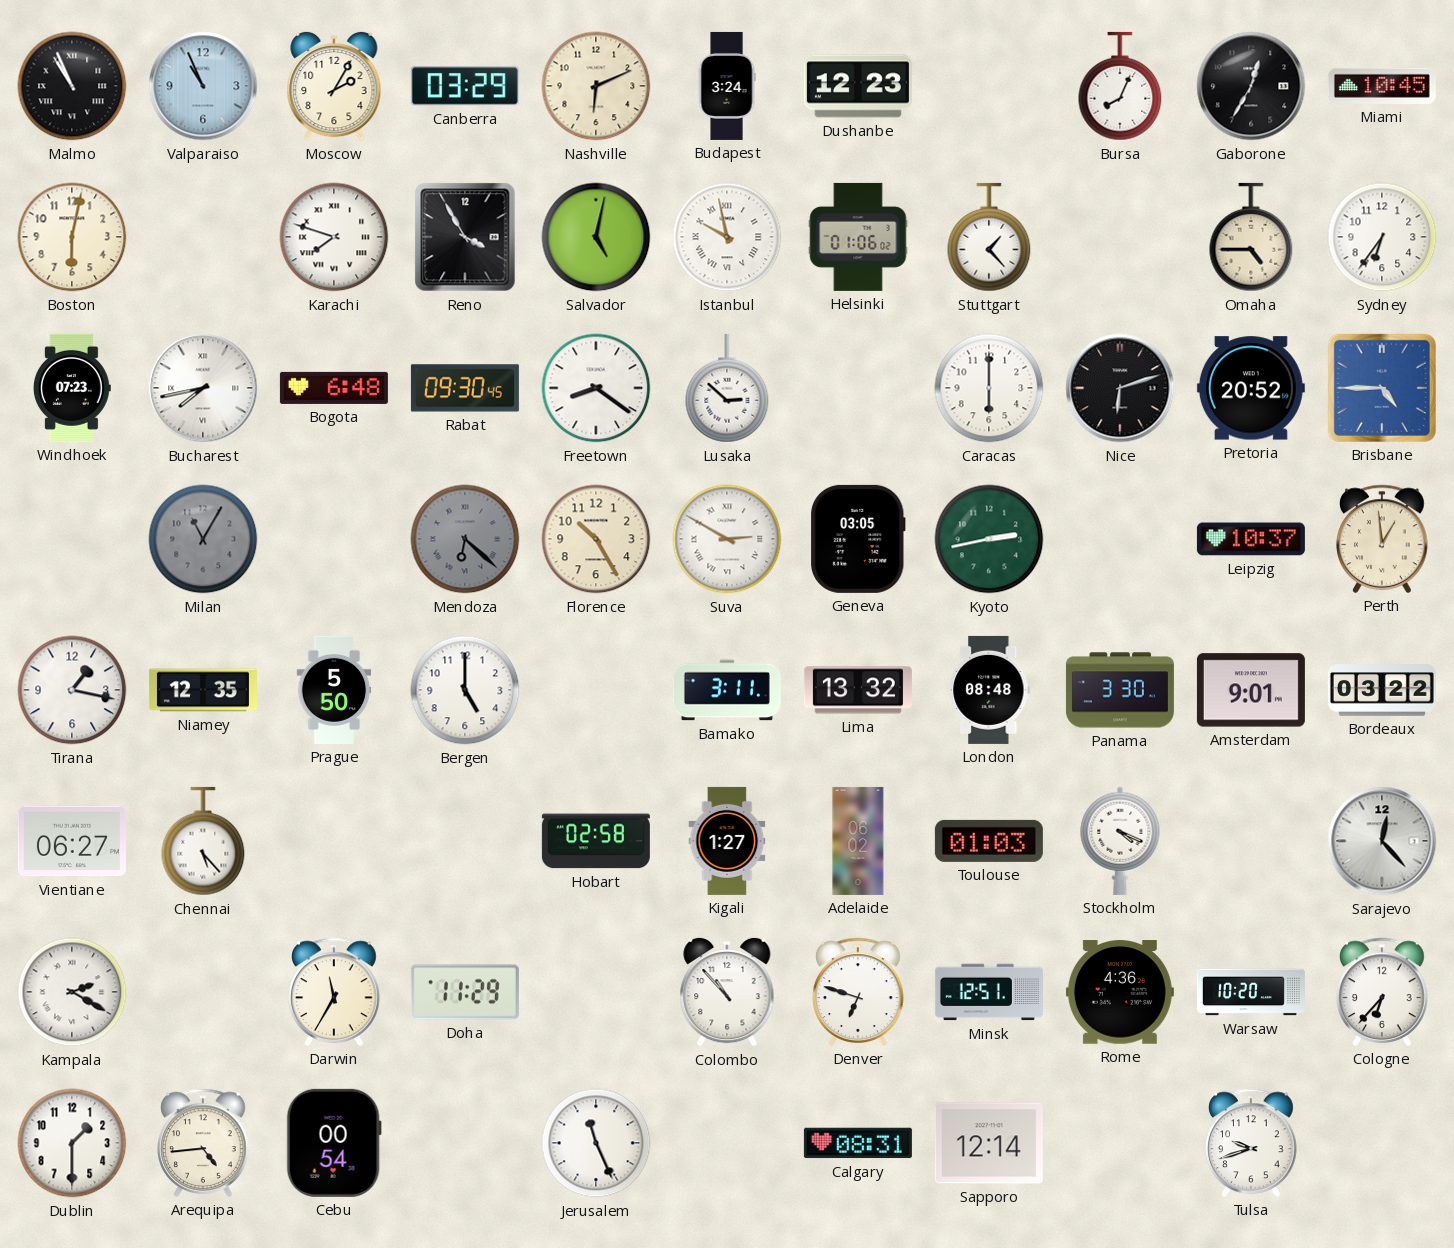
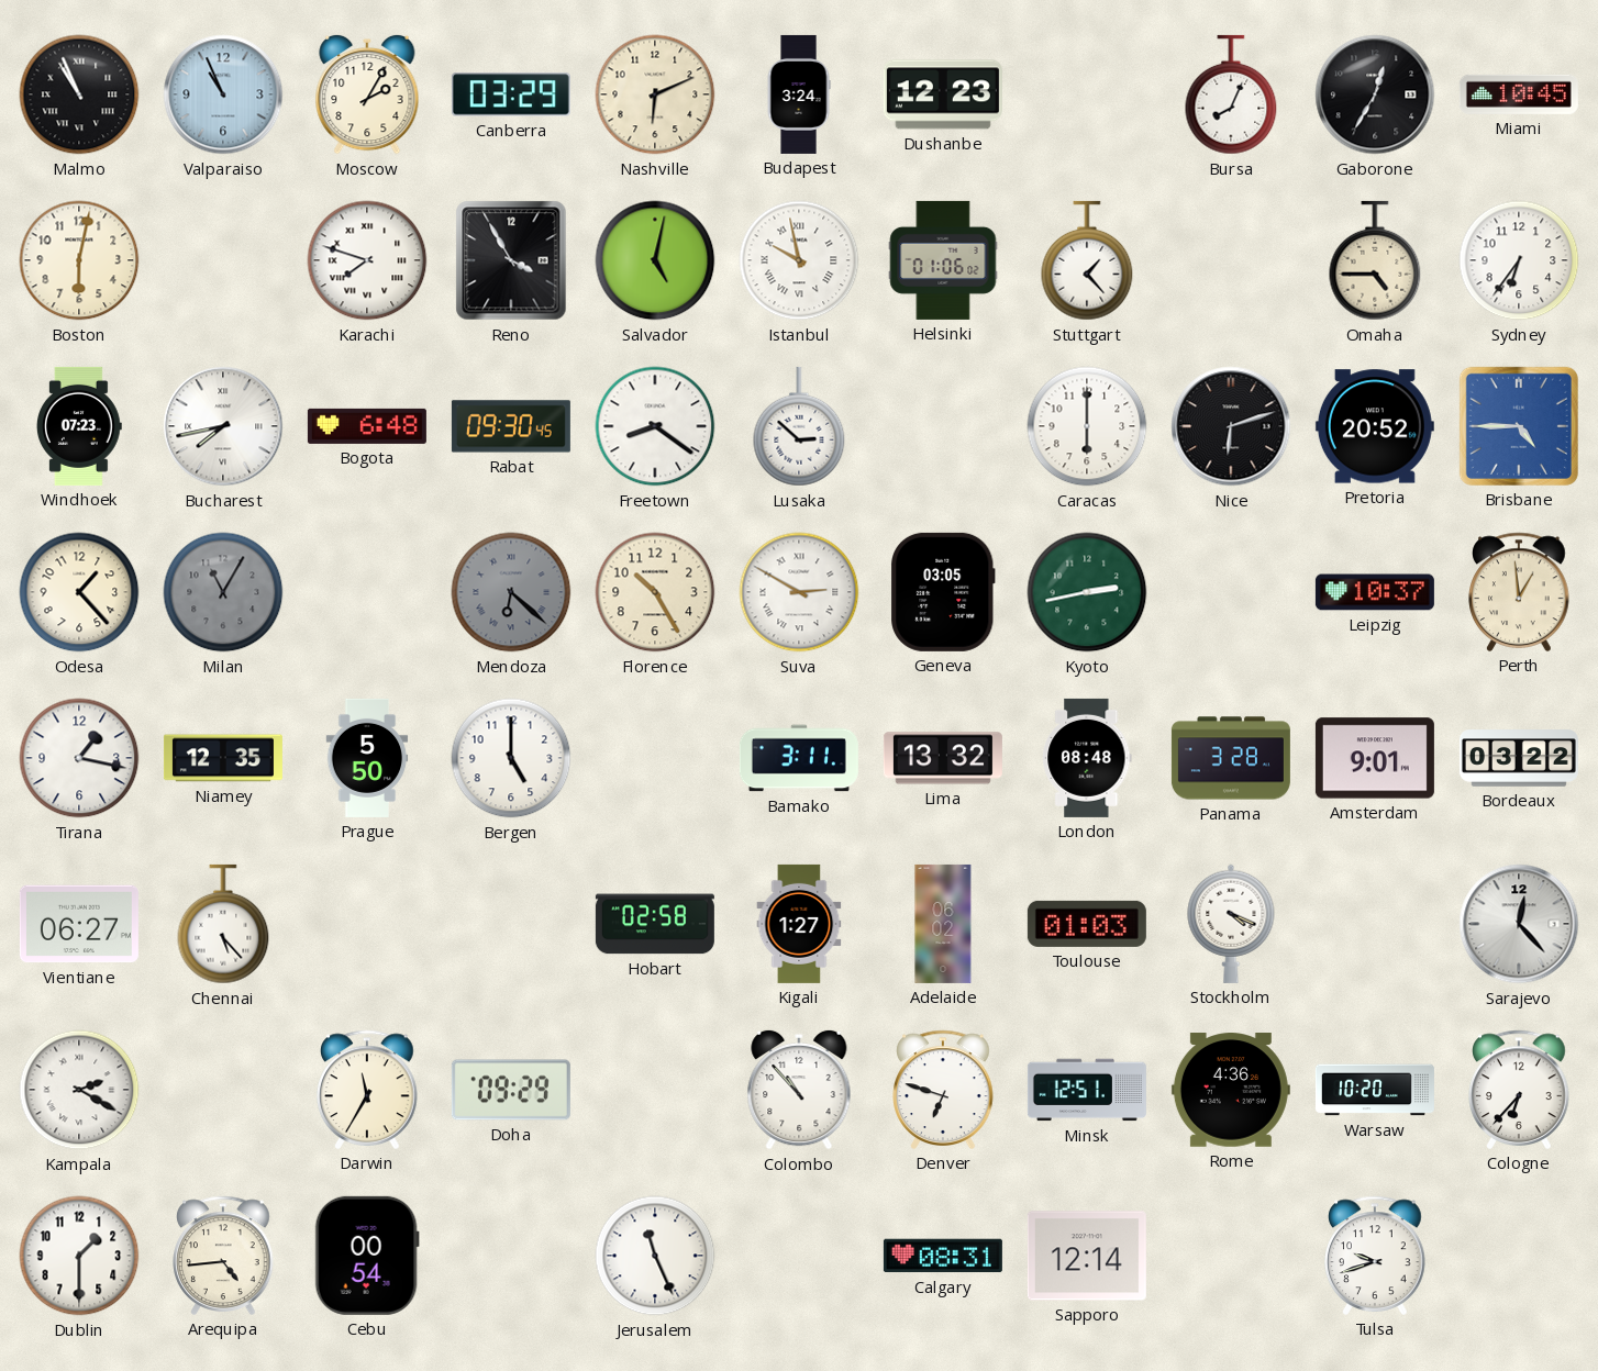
Odesa: none -> 1:23
Panama: 3:30 -> 3:28
Doha: 11:29 -> 09:29
